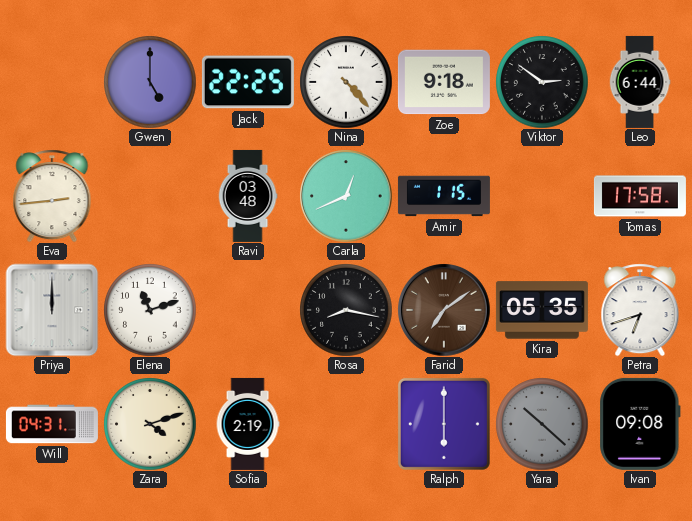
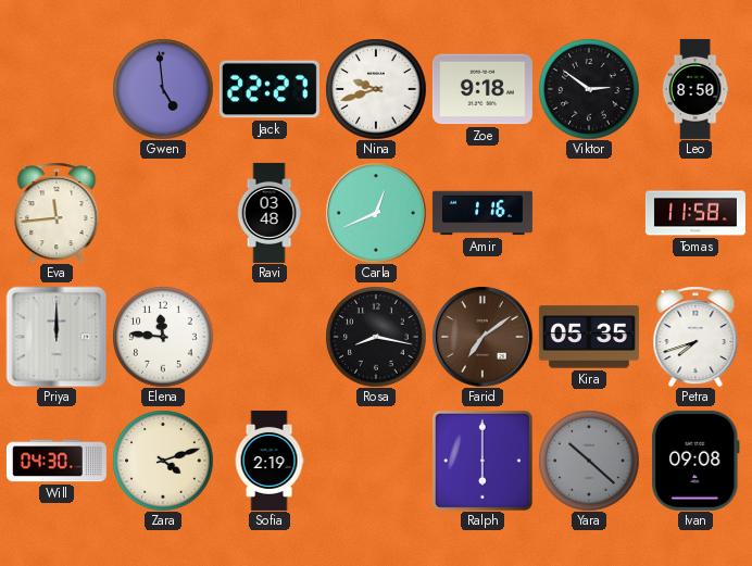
Gwen: 5:00 -> 4:59
Jack: 22:25 -> 22:27
Nina: 4:23 -> 9:42
Leo: 6:44 -> 8:50
Eva: 2:44 -> 11:44
Amir: 1:15 -> 1:16
Tomas: 17:58 -> 11:58
Elena: 11:12 -> 11:46
Petra: 6:42 -> 7:42
Will: 04:31 -> 04:30
